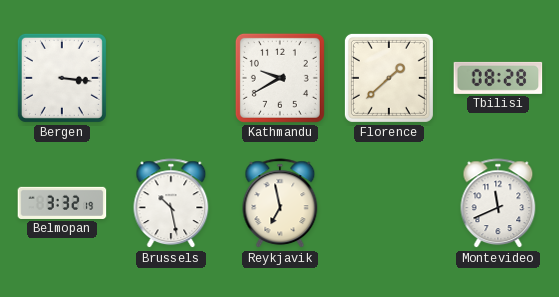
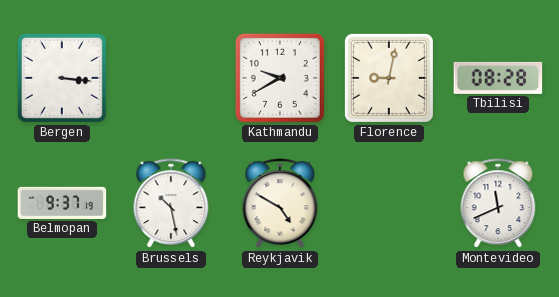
Florence: 1:38 -> 9:02
Belmopan: 3:32 -> 9:37
Reykjavik: 6:58 -> 4:50
